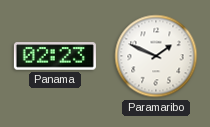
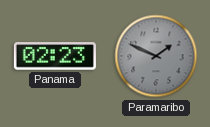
Paramaribo dial: white -> grey
